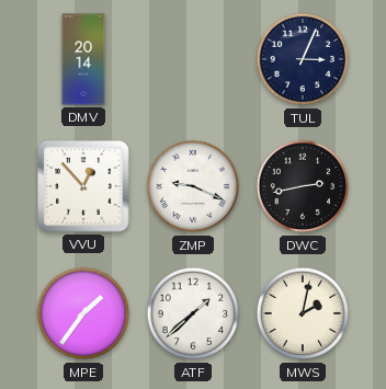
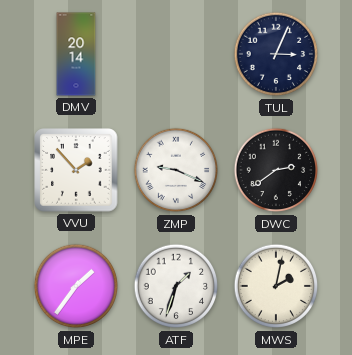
VVU: 12:53 -> 1:53
DWC: 2:43 -> 2:39
ATF: 1:38 -> 1:33
